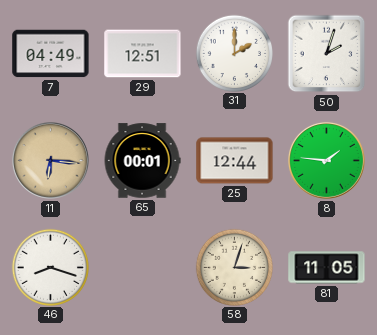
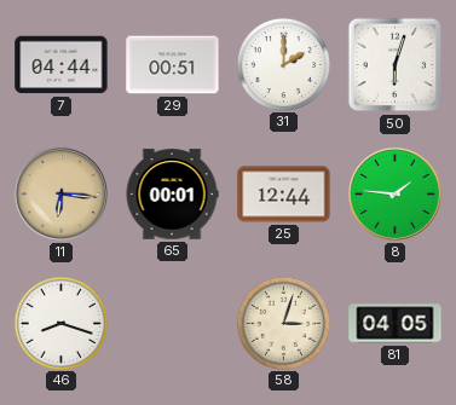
7: 04:49 -> 04:44
29: 12:51 -> 00:51
50: 2:03 -> 6:03
81: 11:05 -> 04:05
